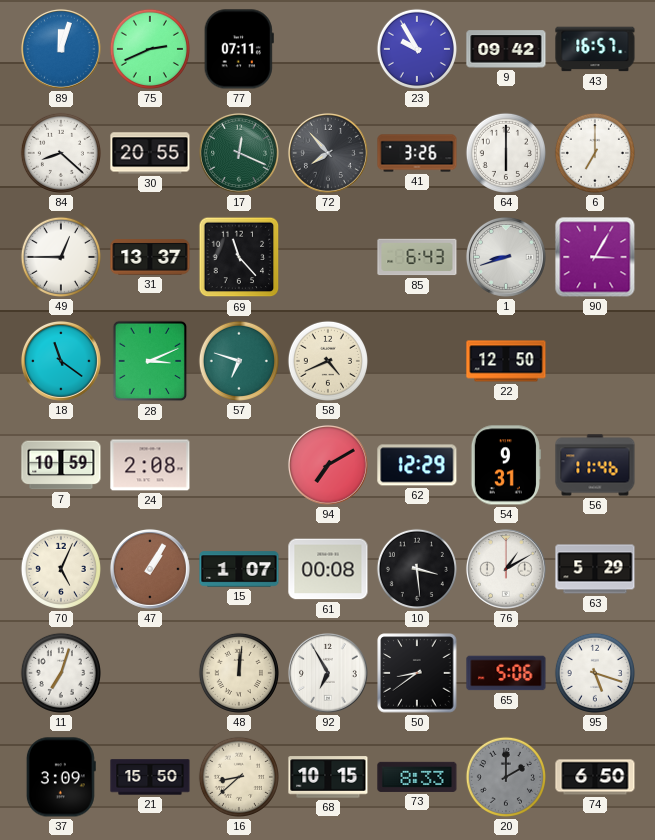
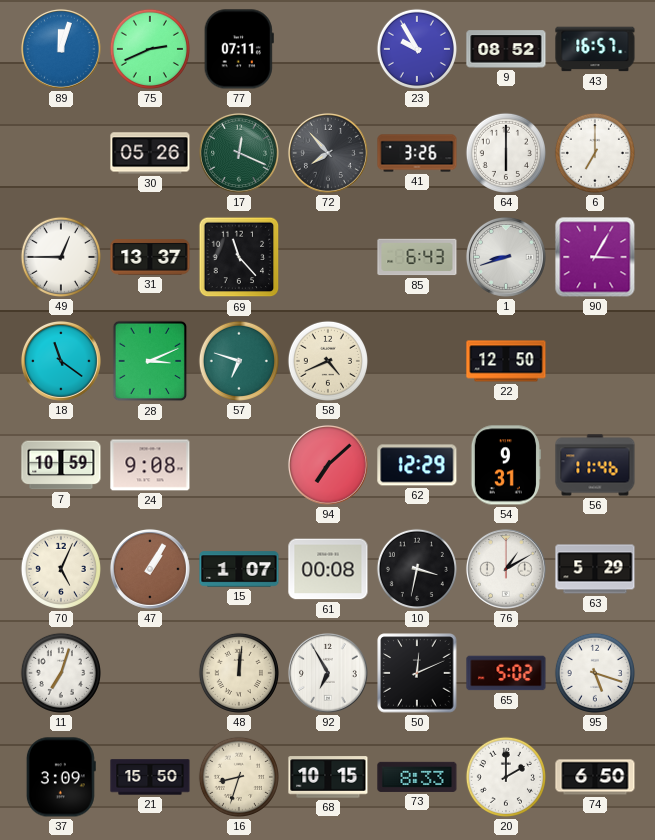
9: 09:42 -> 08:52
84: 8:22 -> none
30: 20:55 -> 05:26
24: 2:08 -> 9:08
94: 7:10 -> 7:08
10: 3:29 -> 3:32
50: 8:39 -> 12:11
65: 5:06 -> 5:02
16: 8:38 -> 8:33
20 dial: grey -> white
